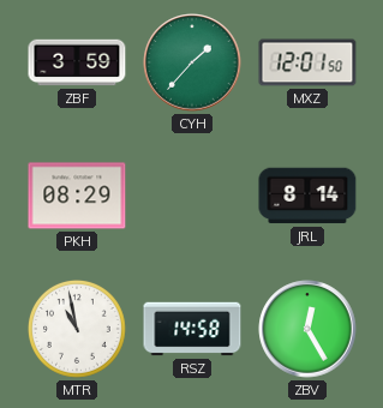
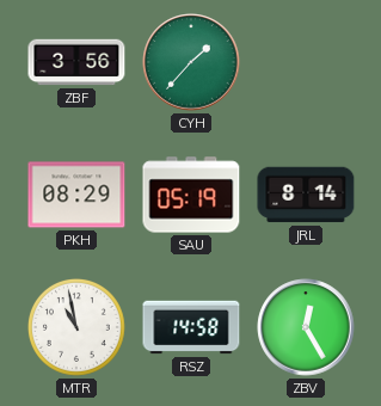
ZBF: 3:59 -> 3:56
MXZ: 12:01 -> none
SAU: none -> 05:19
